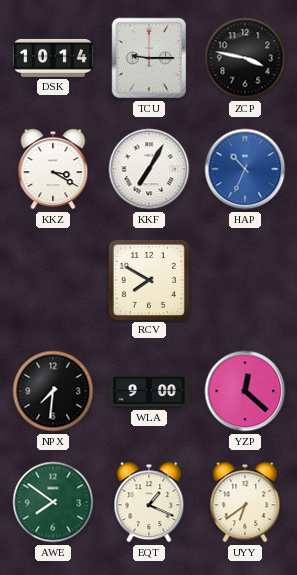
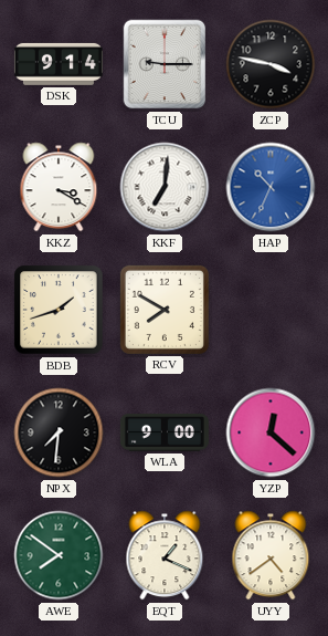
DSK: 10:14 -> 9:14
KKF: 7:05 -> 7:01
BDB: none -> 1:42
UYY: 6:39 -> 4:39
